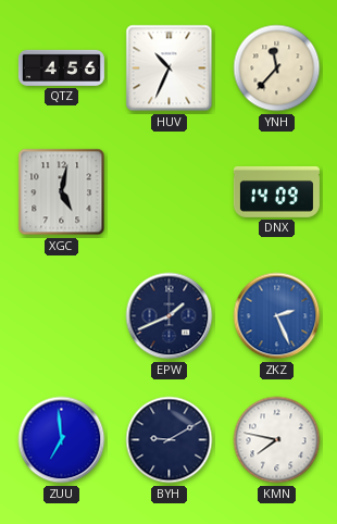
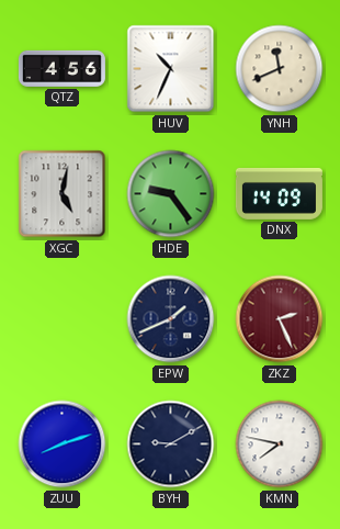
YNH: 11:37 -> 11:41
HDE: none -> 9:24
ZKZ dial: blue -> burgundy
ZUU: 6:59 -> 8:12
